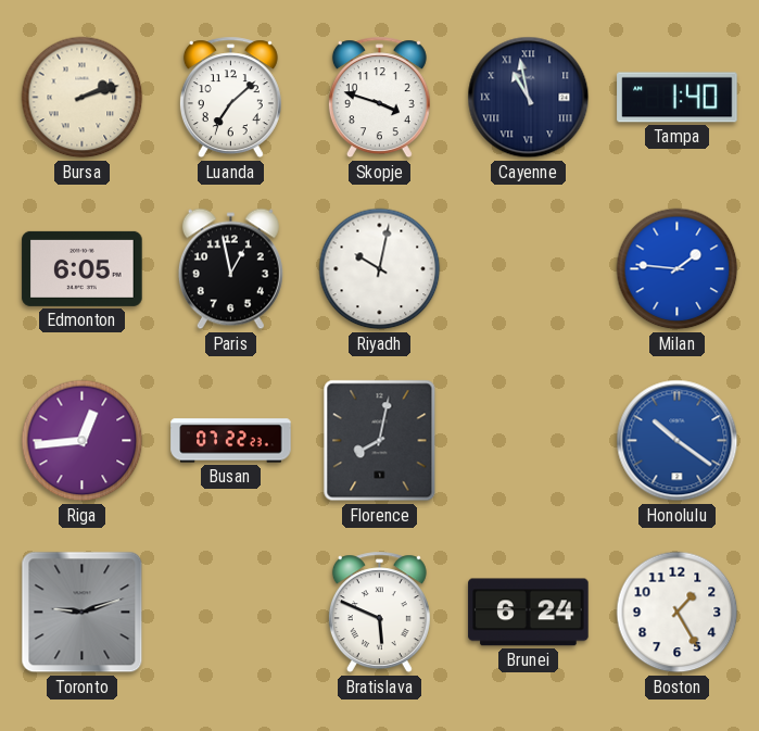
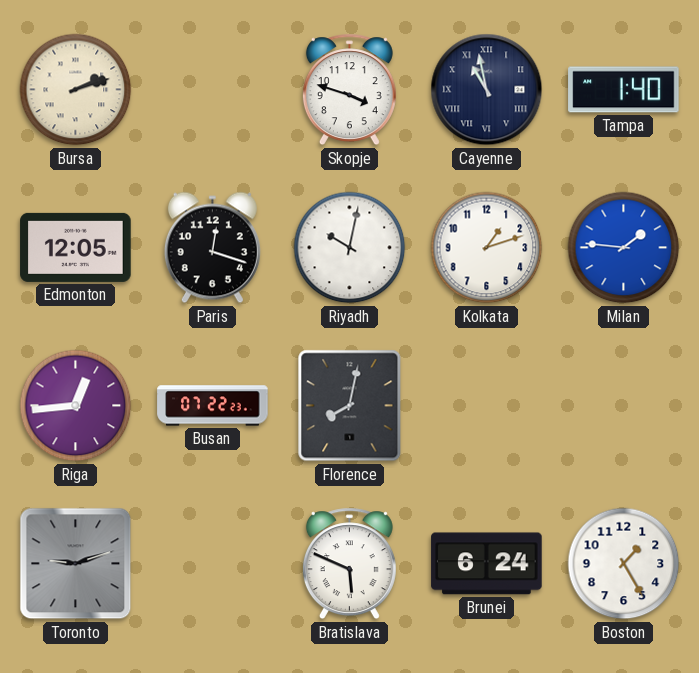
Luanda: 7:08 -> none
Edmonton: 6:05 -> 12:05
Paris: 12:58 -> 12:18
Kolkata: none -> 1:12
Honolulu: 10:21 -> none
